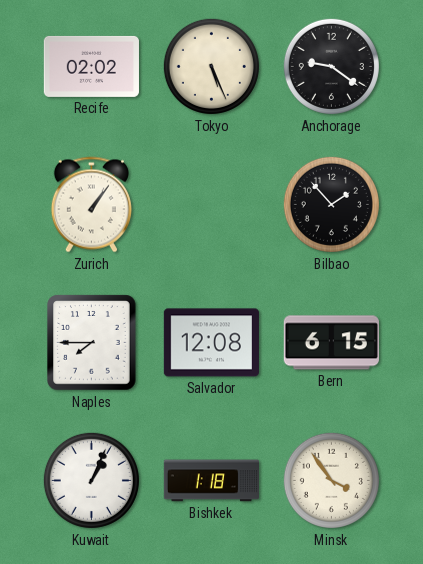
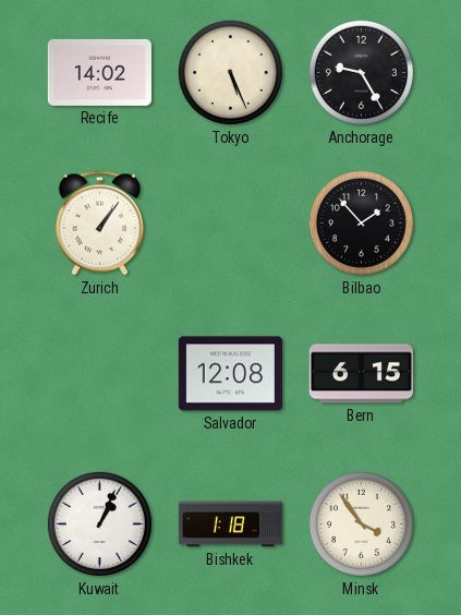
Recife: 02:02 -> 14:02
Anchorage: 9:21 -> 9:25
Naples: 7:45 -> none
